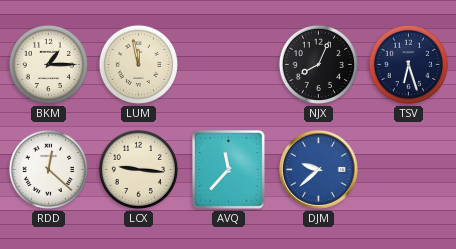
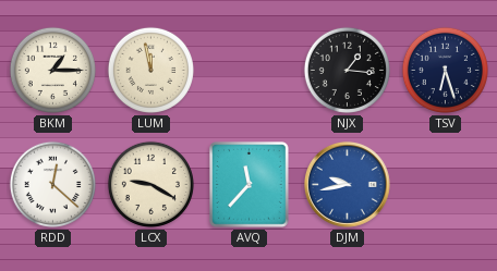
NJX: 8:04 -> 1:16
LCX: 9:16 -> 9:20
DJM: 9:38 -> 9:43
